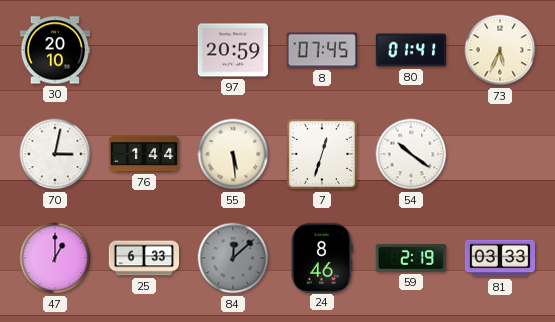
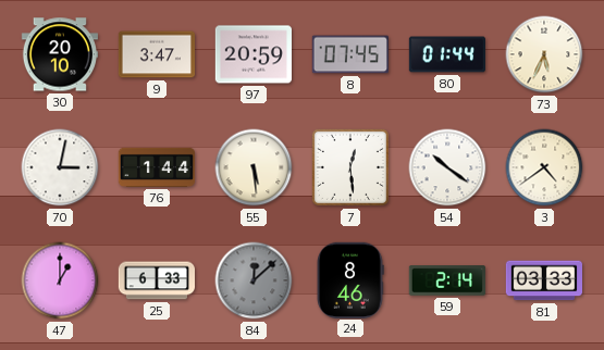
9: none -> 3:47
80: 01:41 -> 01:44
7: 12:33 -> 12:29
3: none -> 4:39
59: 2:19 -> 2:14
